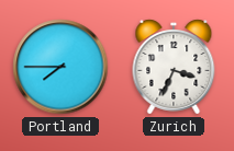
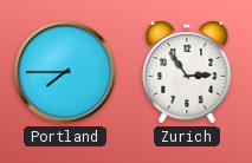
Zurich: 3:34 -> 2:54
